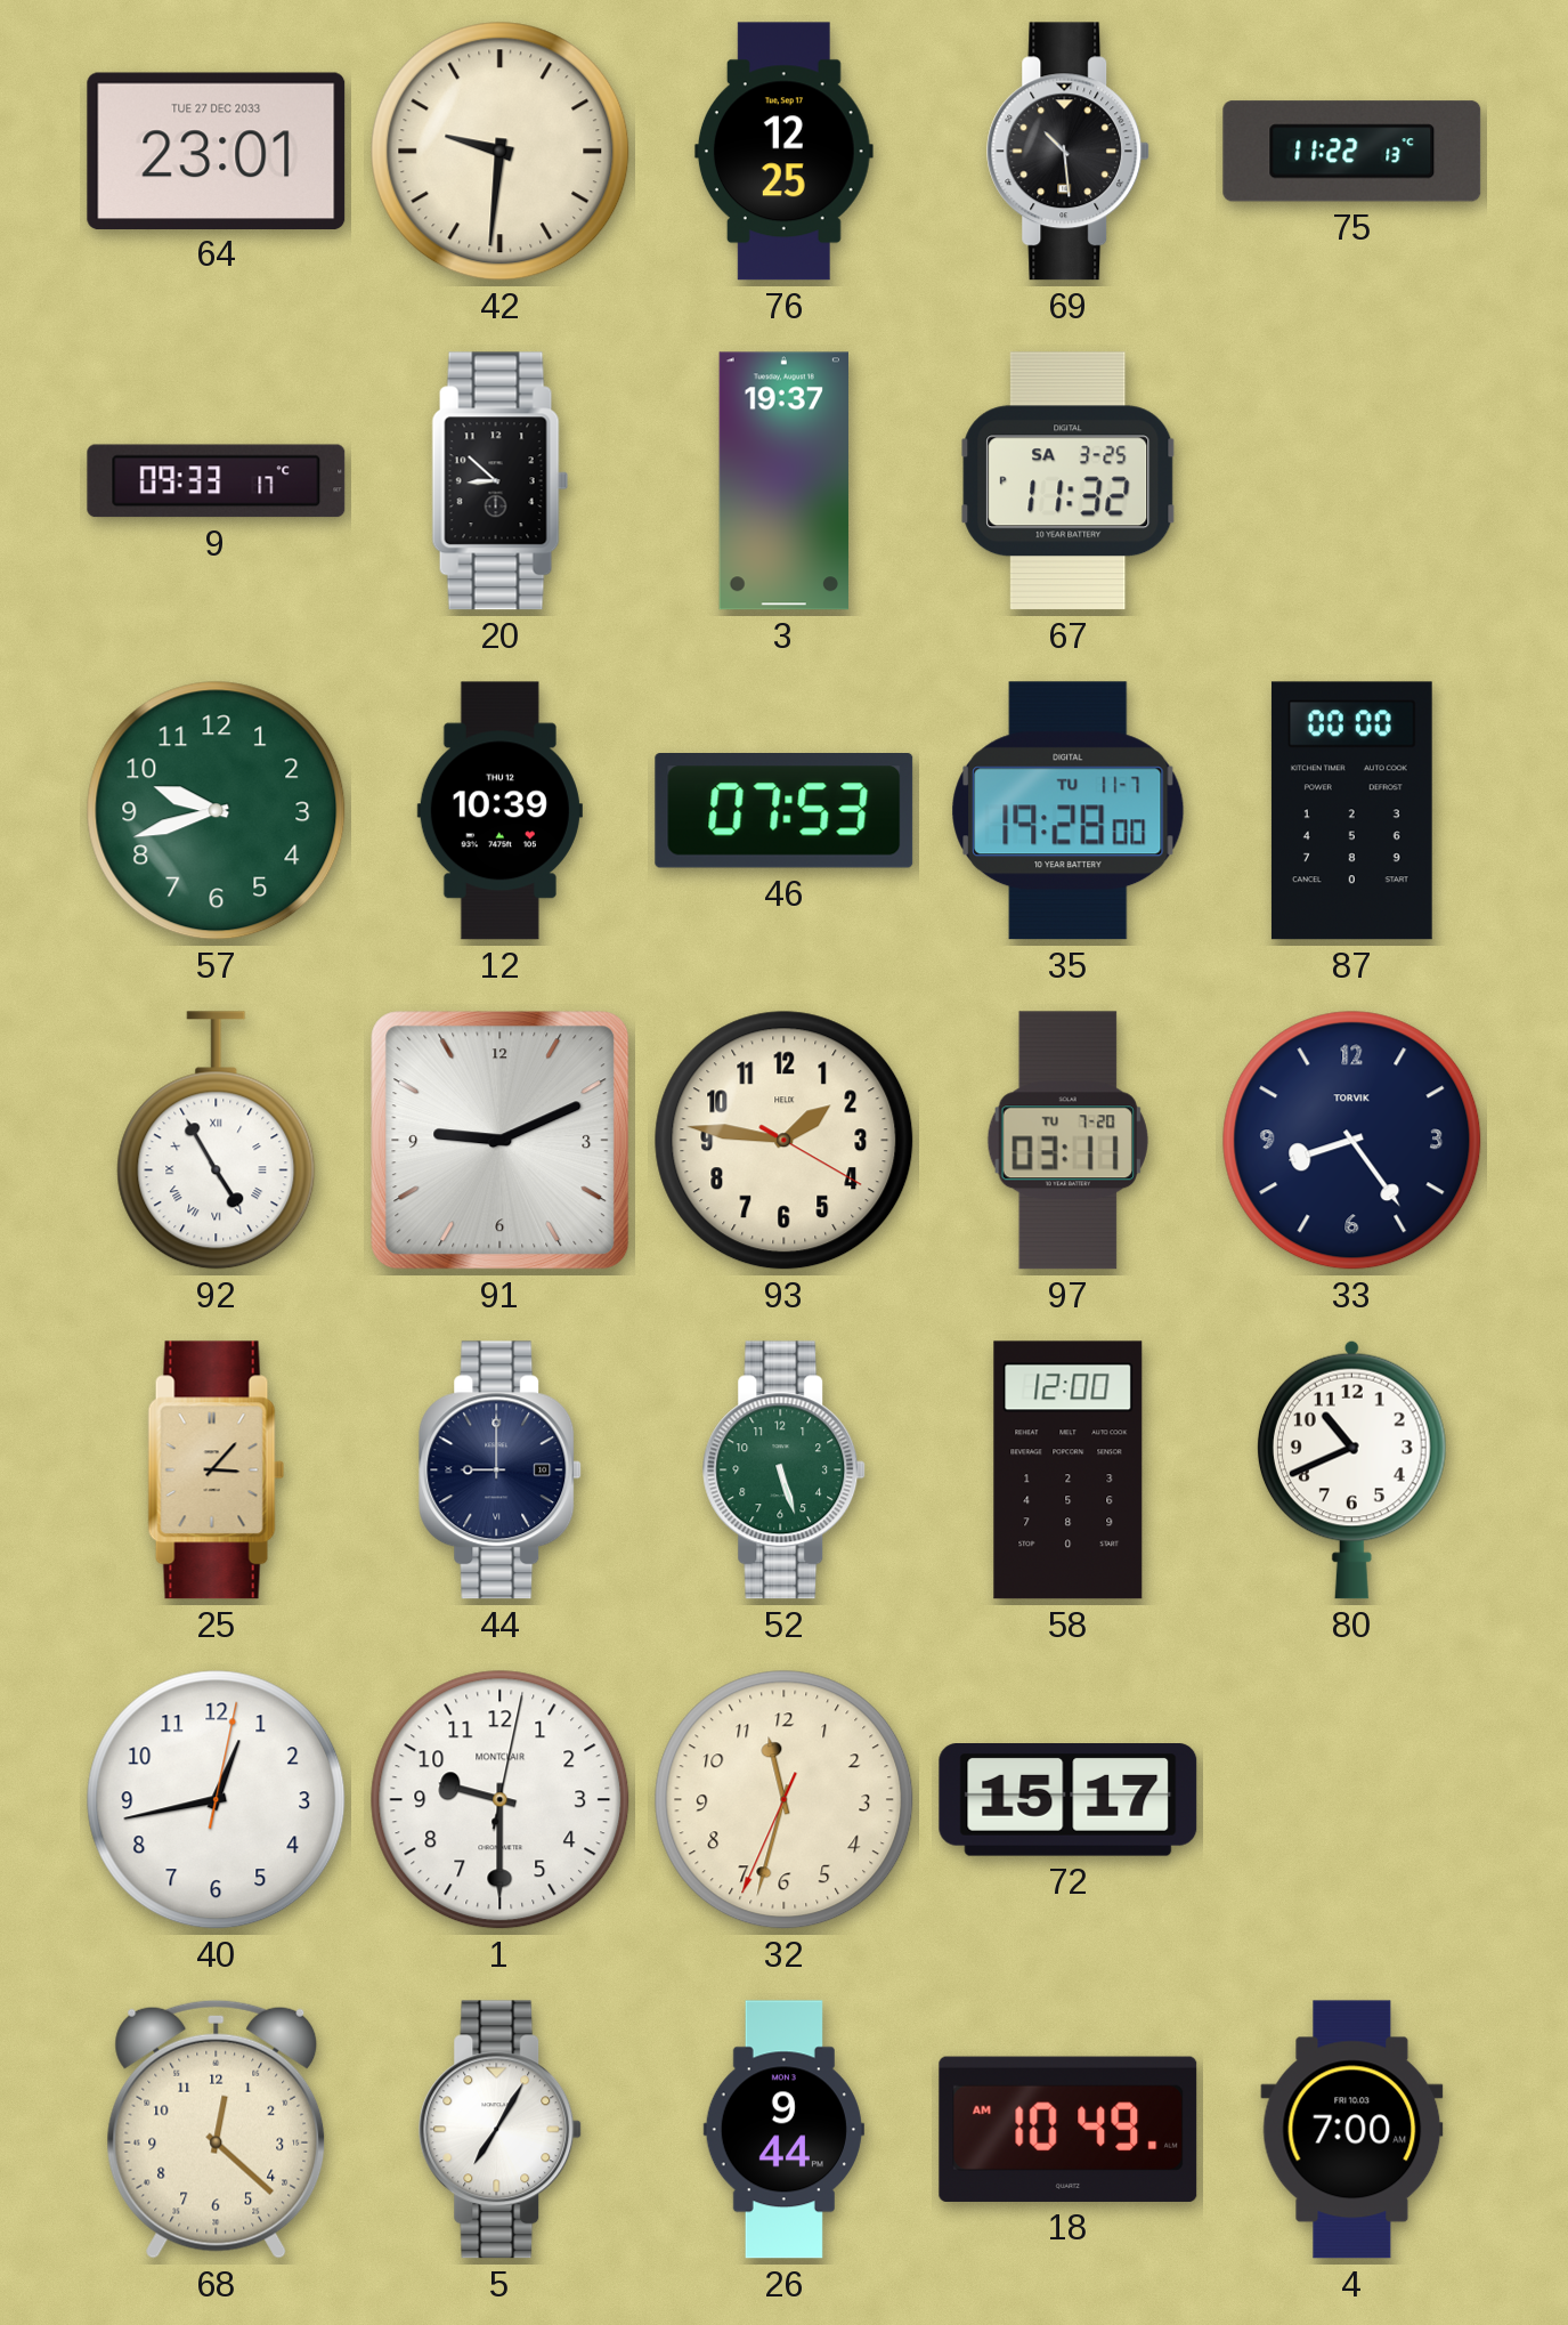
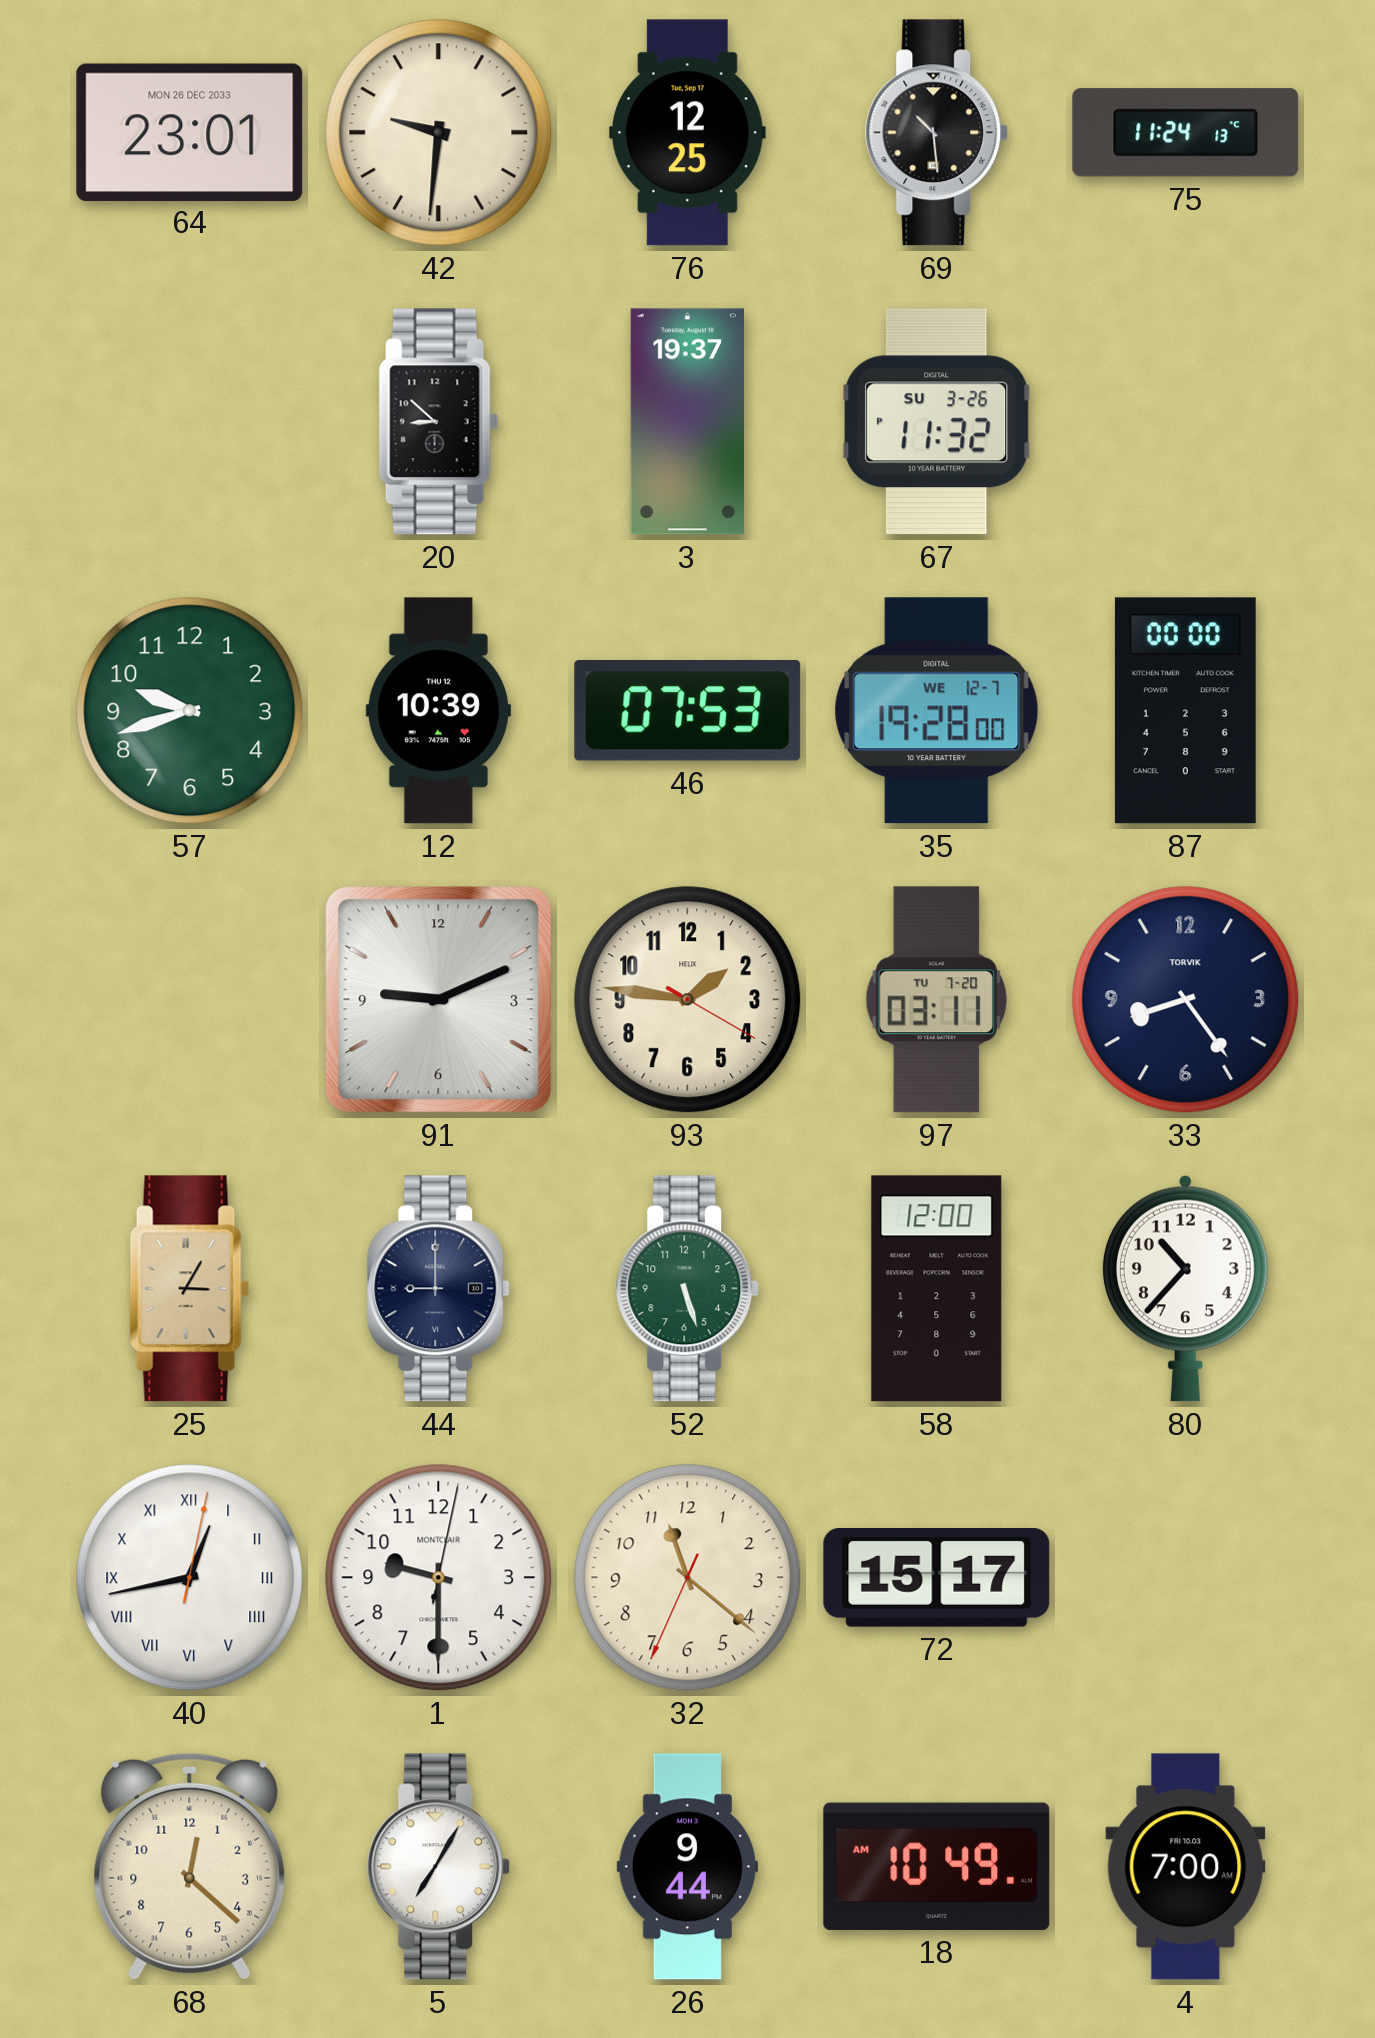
64 date: TUE 27 DEC 2033 -> MON 26 DEC 2033
75: 11:22 -> 11:24
9: 09:33 -> none
67 date: SA 3-25 -> SU 3-26
35 date: TU 11-7 -> WE 12-7
92: 4:55 -> none
25: 3:07 -> 3:05
80: 10:41 -> 10:37
40 numerals: Arabic -> Roman
32: 11:32 -> 11:21
